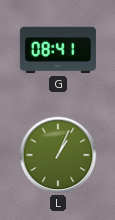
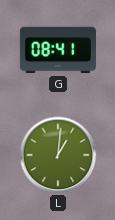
L: 1:04 -> 1:01
